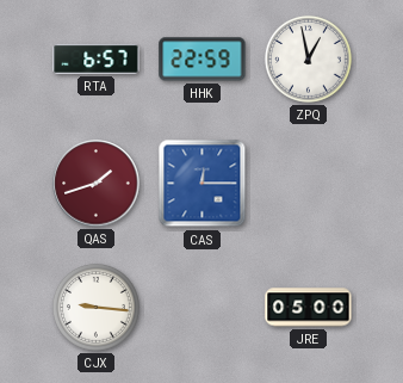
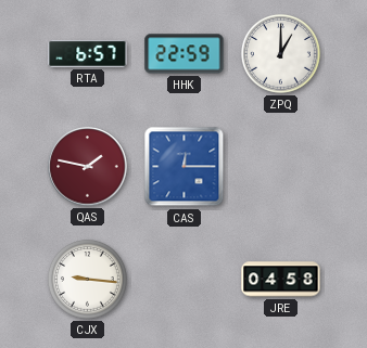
ZPQ: 12:58 -> 1:00
QAS: 1:42 -> 1:47
JRE: 05:00 -> 04:58
